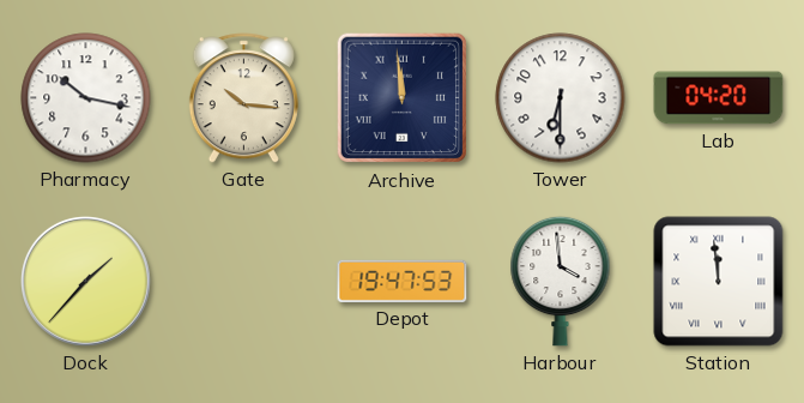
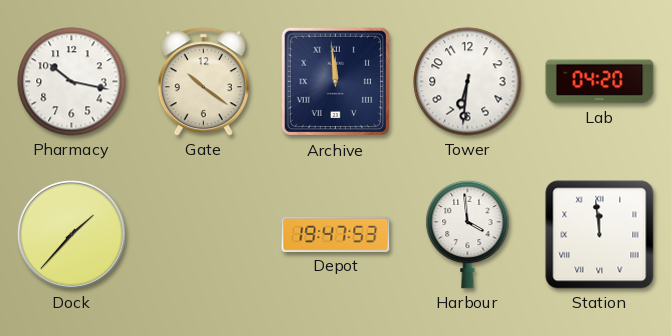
Gate: 10:16 -> 10:21
Tower: 6:30 -> 6:31
